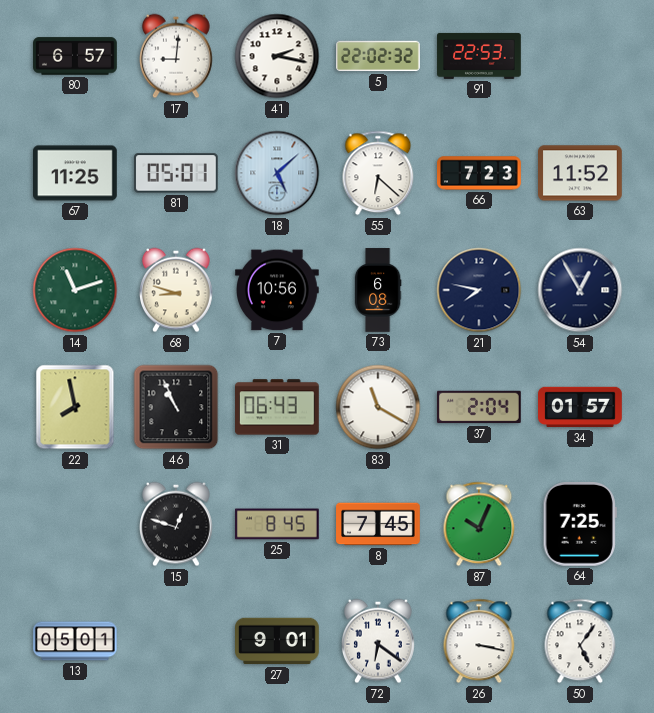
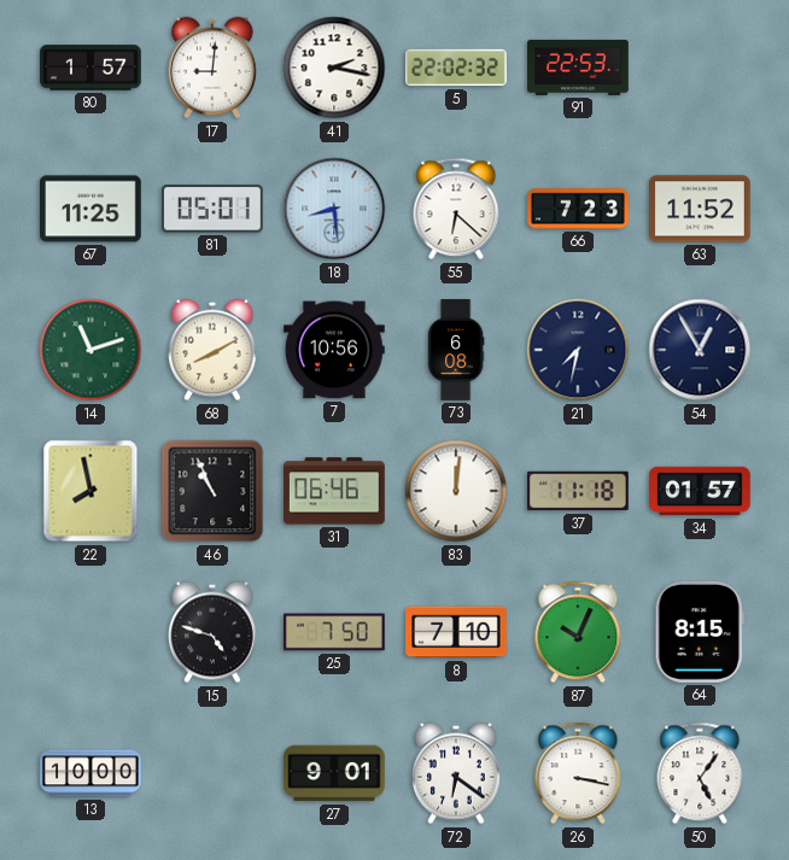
80: 6:57 -> 1:57
18: 5:08 -> 8:29
68: 8:48 -> 8:10
21: 7:47 -> 7:32
31: 06:43 -> 06:46
83: 11:20 -> 12:01
37: 2:04 -> 11:18
15: 12:48 -> 4:48
25: 8:45 -> 7:50
8: 7:45 -> 7:10
64: 7:25 -> 8:15
13: 05:01 -> 10:00
